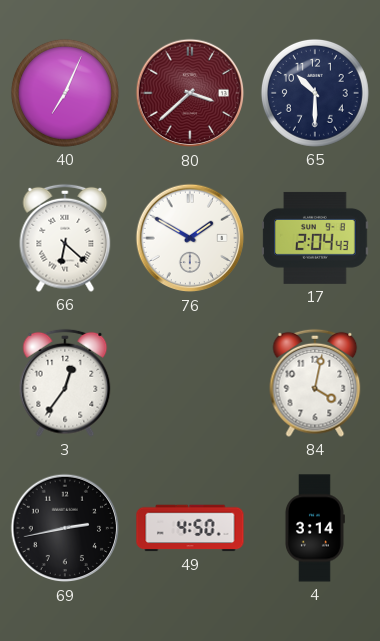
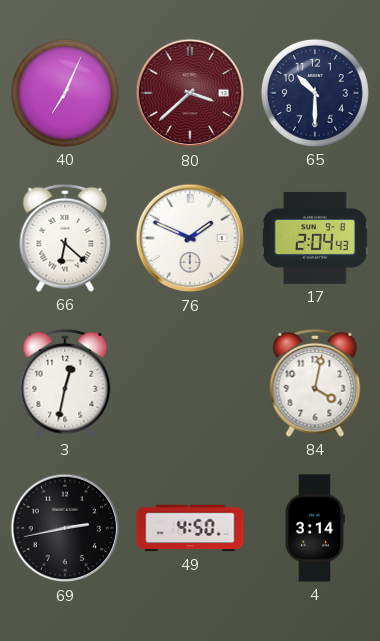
76: 1:50 -> 1:49
3: 12:36 -> 12:32
